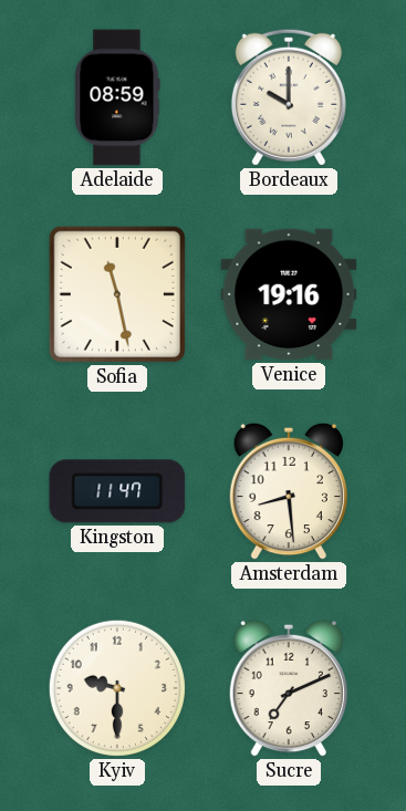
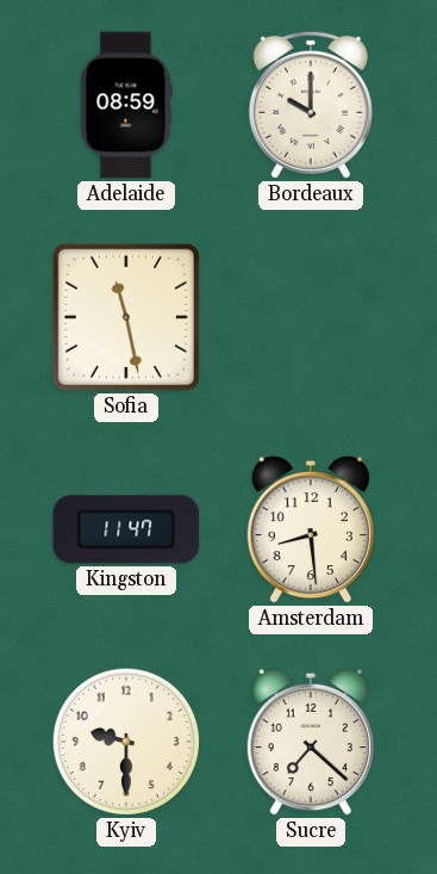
Venice: 19:16 -> none
Sucre: 7:11 -> 7:22
